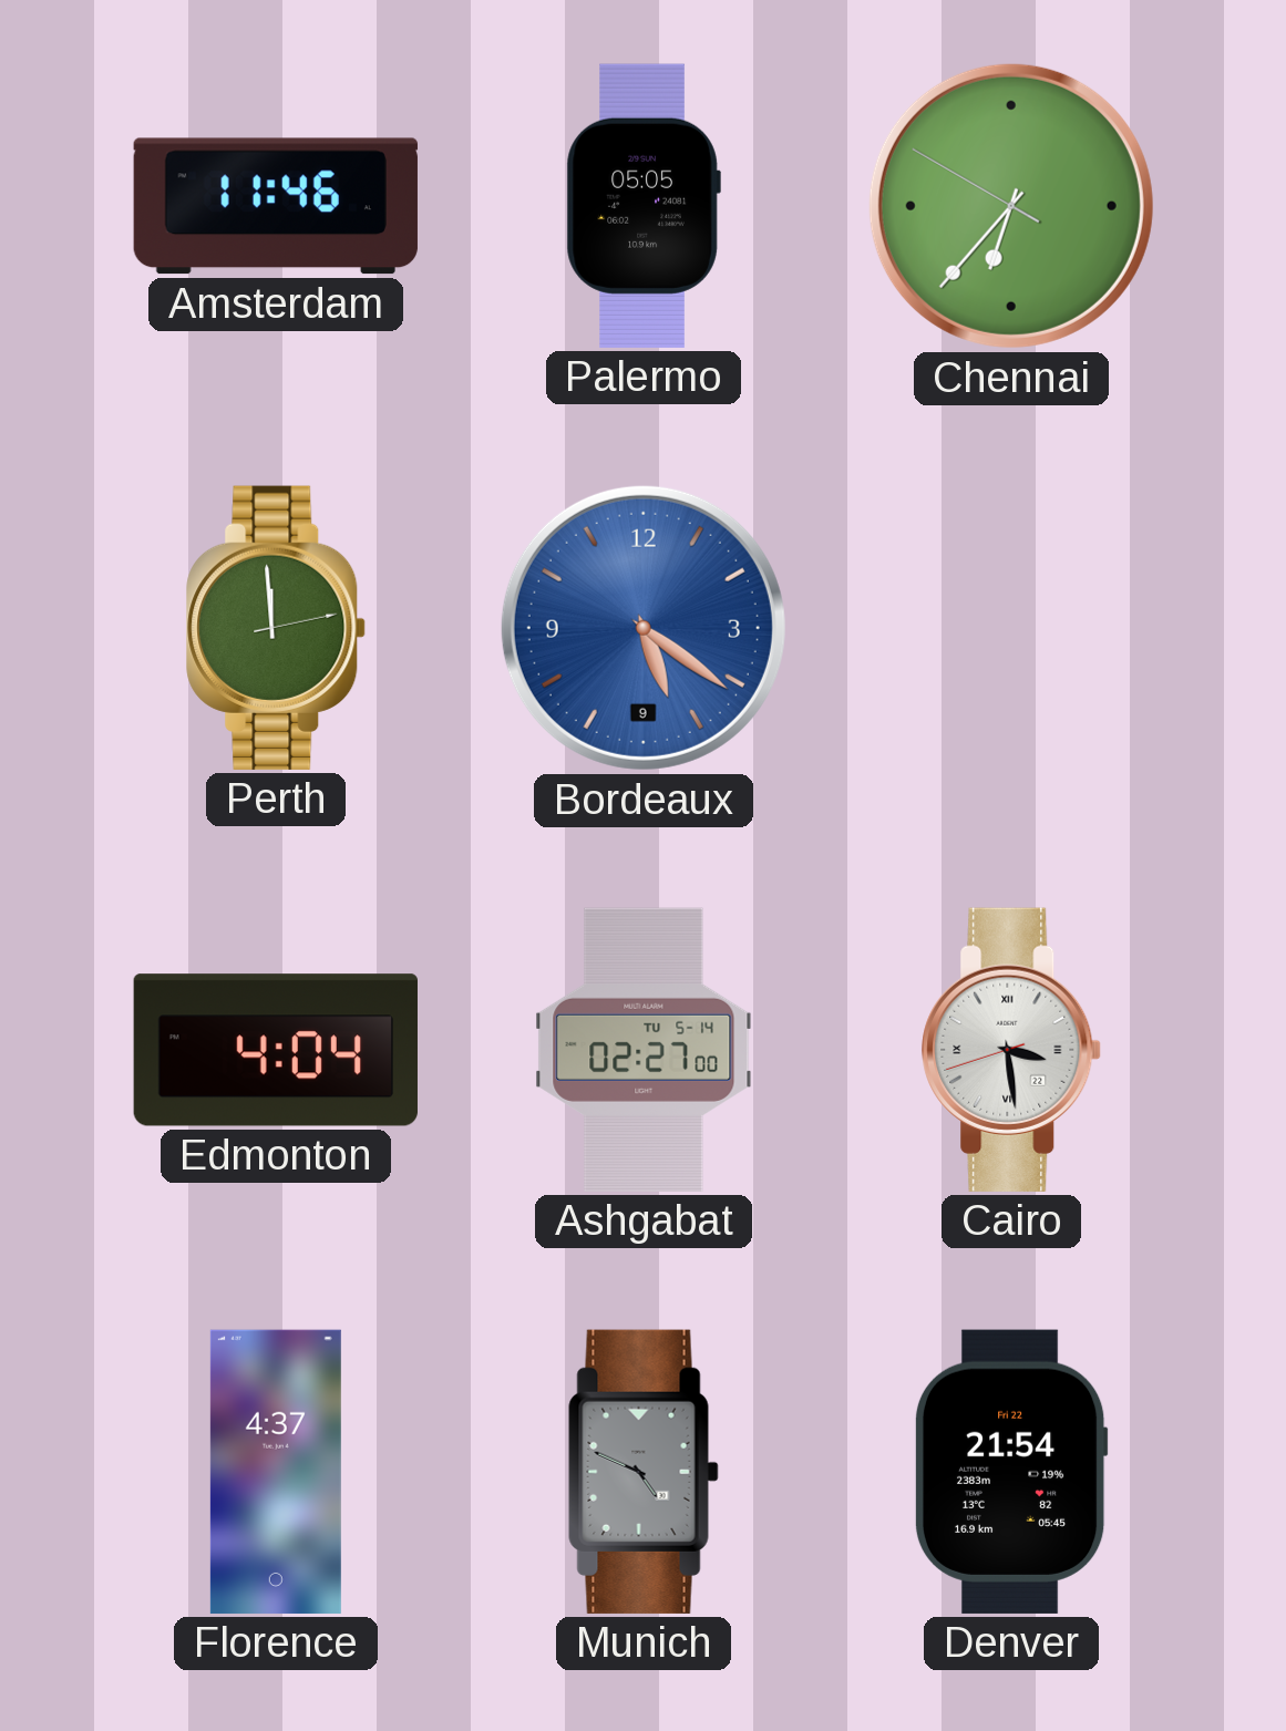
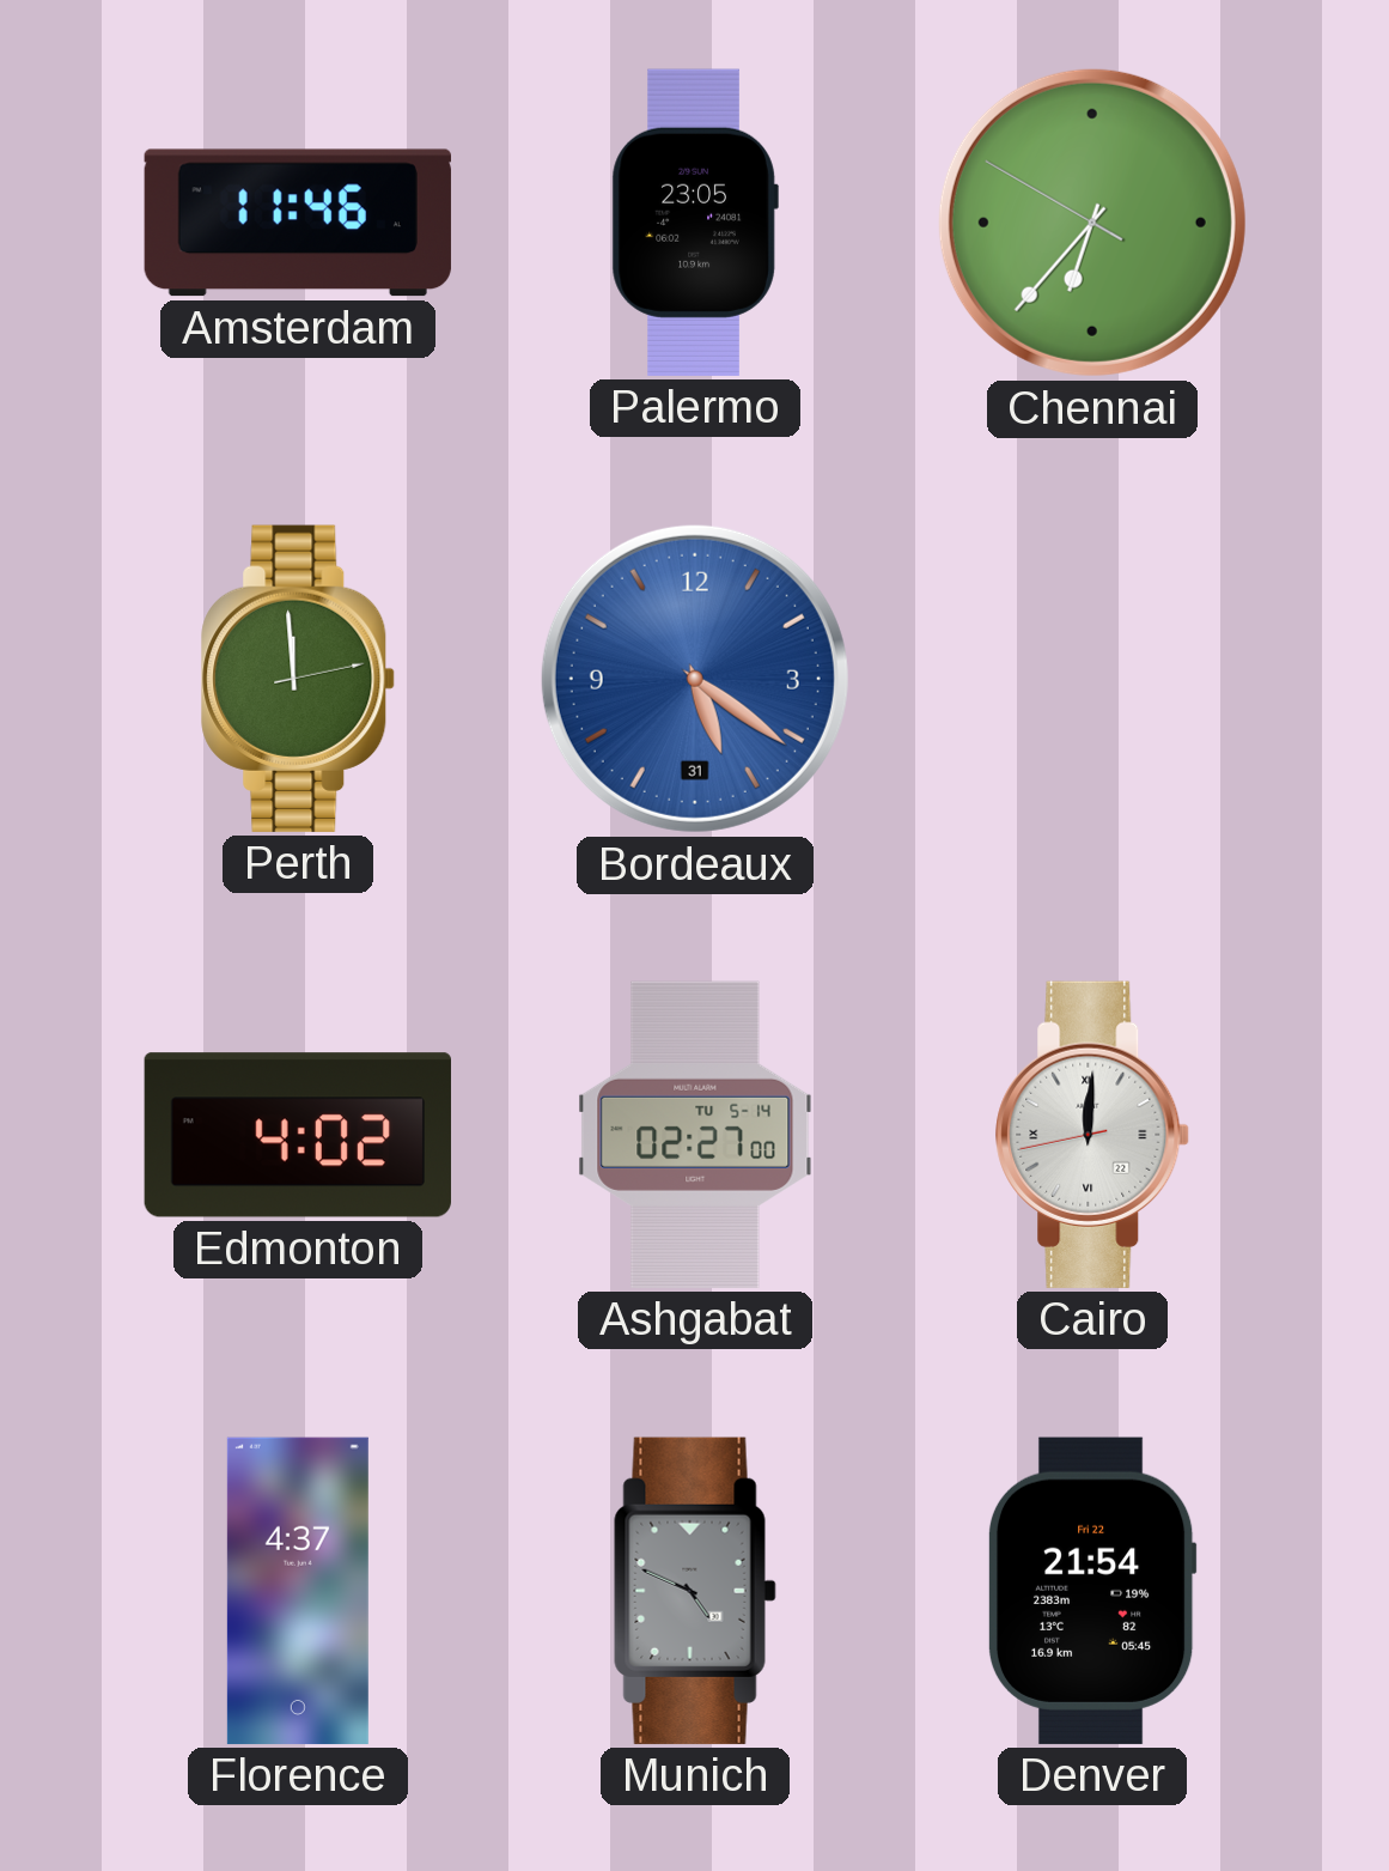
Palermo: 05:05 -> 23:05
Bordeaux date: 9 -> 31
Edmonton: 4:04 -> 4:02
Cairo: 3:28 -> 12:00
